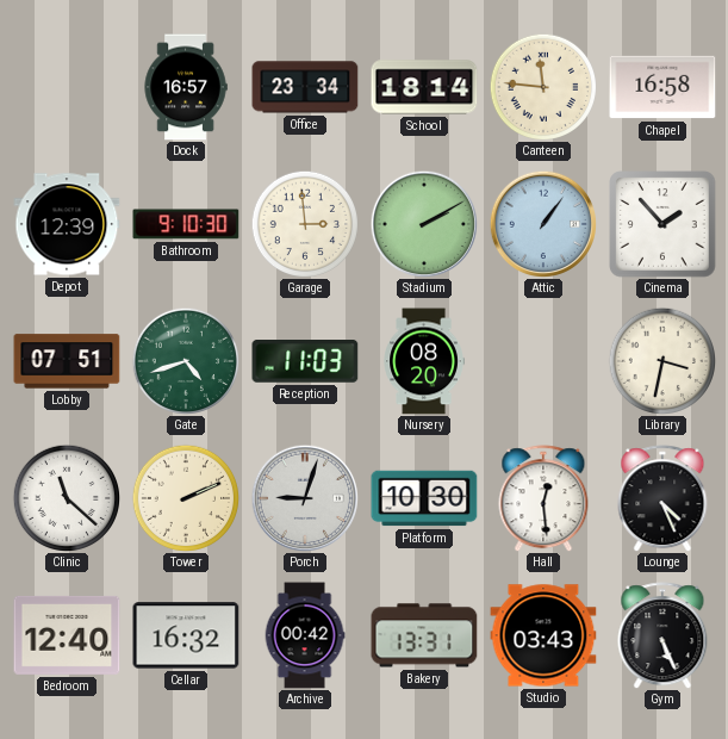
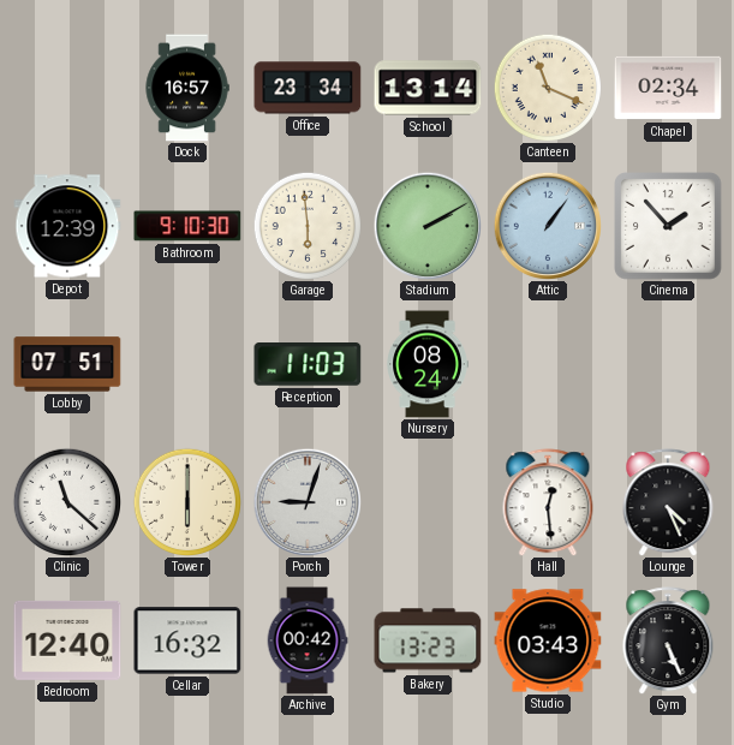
School: 18:14 -> 13:14
Canteen: 11:46 -> 11:19
Chapel: 16:58 -> 02:34
Garage: 2:59 -> 5:59
Gate: 4:42 -> none
Nursery: 08:20 -> 08:24
Library: 3:32 -> none
Tower: 2:11 -> 6:00
Platform: 10:30 -> none
Bakery: 13:31 -> 13:23
